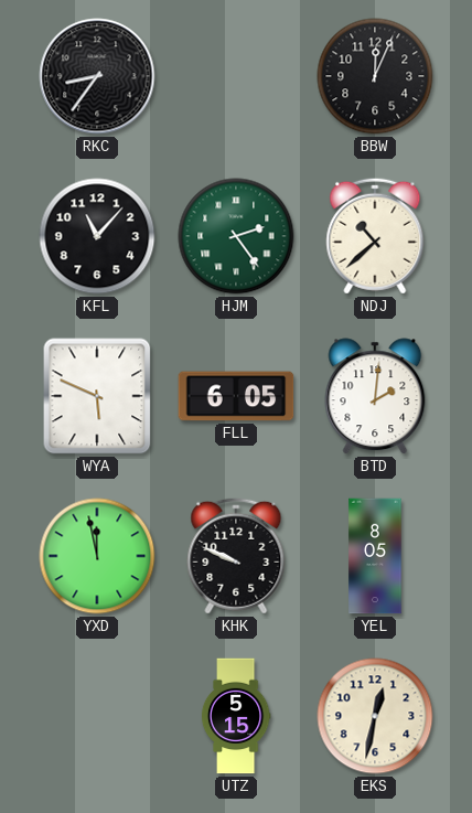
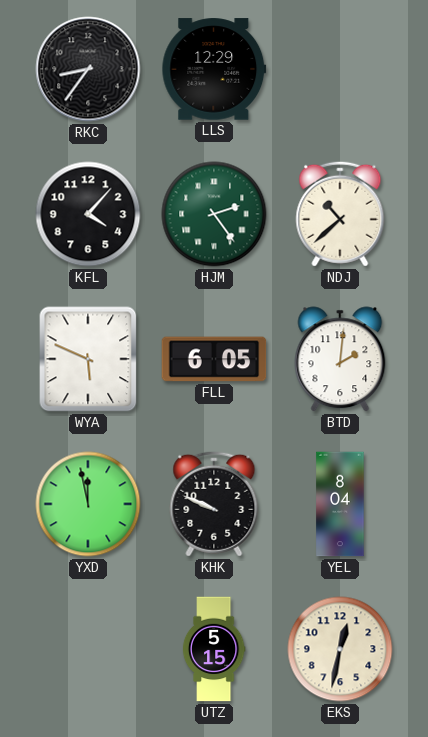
LLS: none -> 12:29
BBW: 12:04 -> none
KFL: 11:07 -> 4:07
YEL: 8:05 -> 8:04
